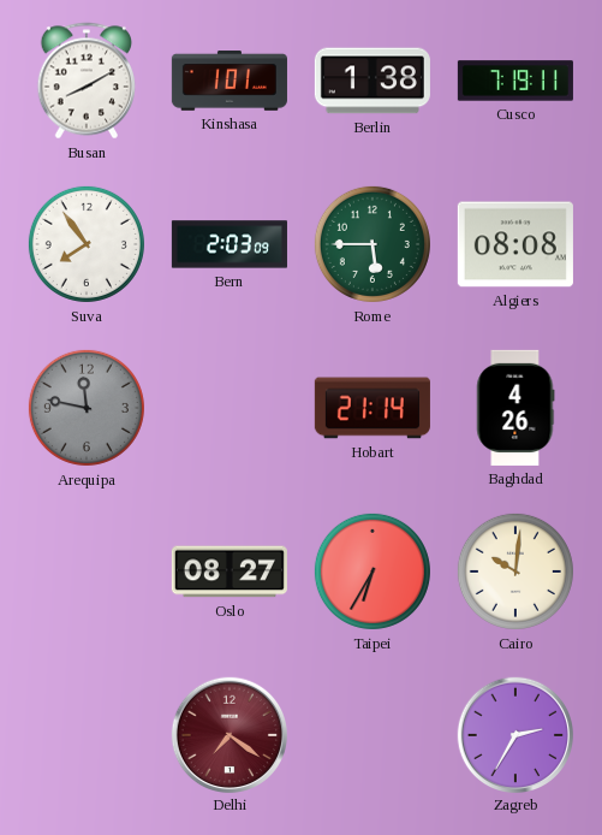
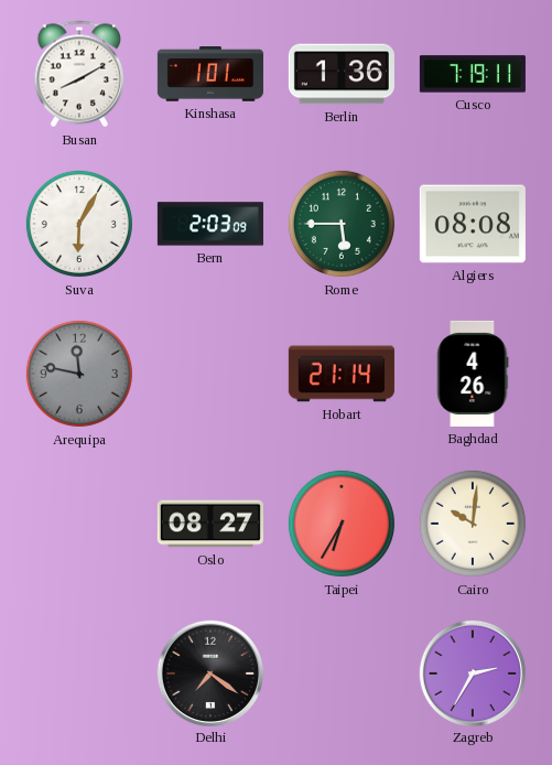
Berlin: 1:38 -> 1:36
Suva: 7:54 -> 6:05
Delhi dial: burgundy -> black
